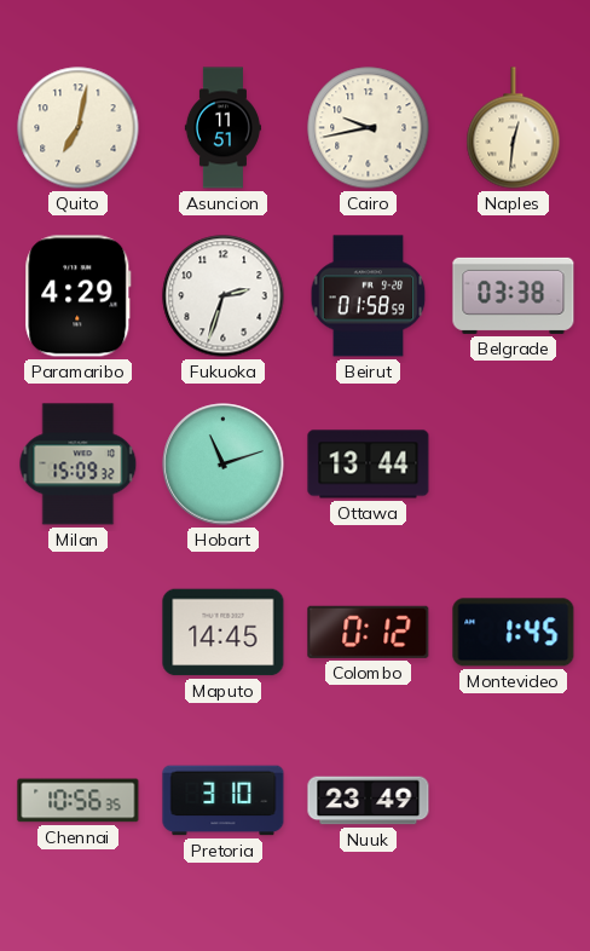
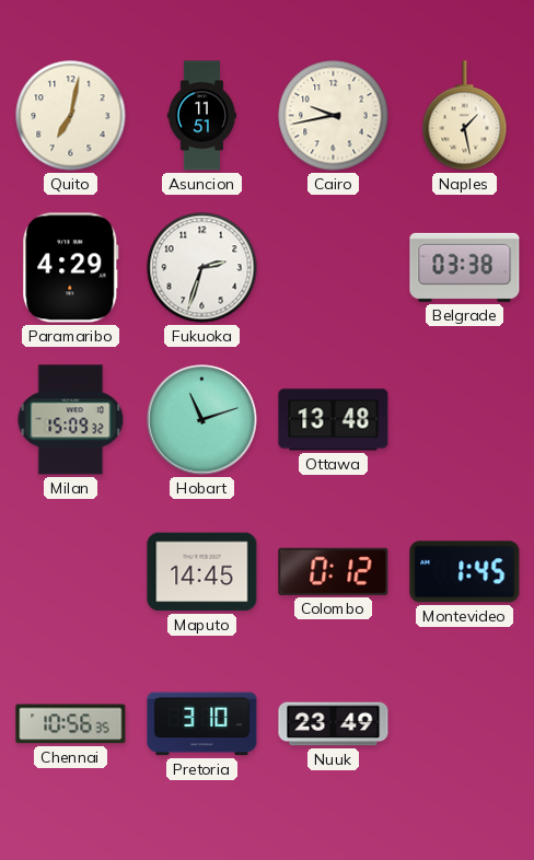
Naples: 12:31 -> 1:28
Beirut: 01:58 -> none
Ottawa: 13:44 -> 13:48
